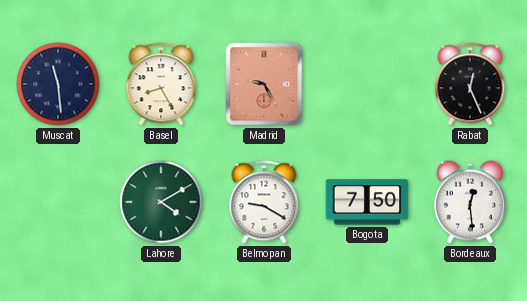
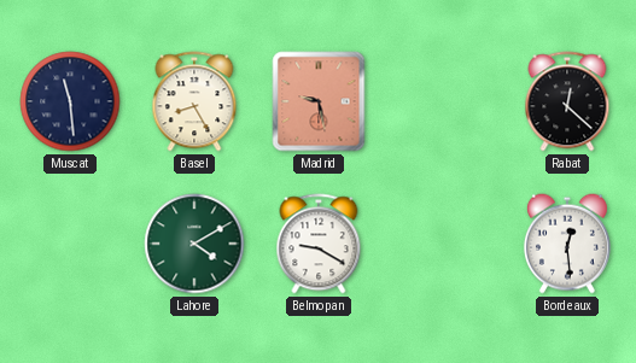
Madrid: 9:25 -> 9:28
Rabat: 12:26 -> 12:22
Bogota: 7:50 -> none
